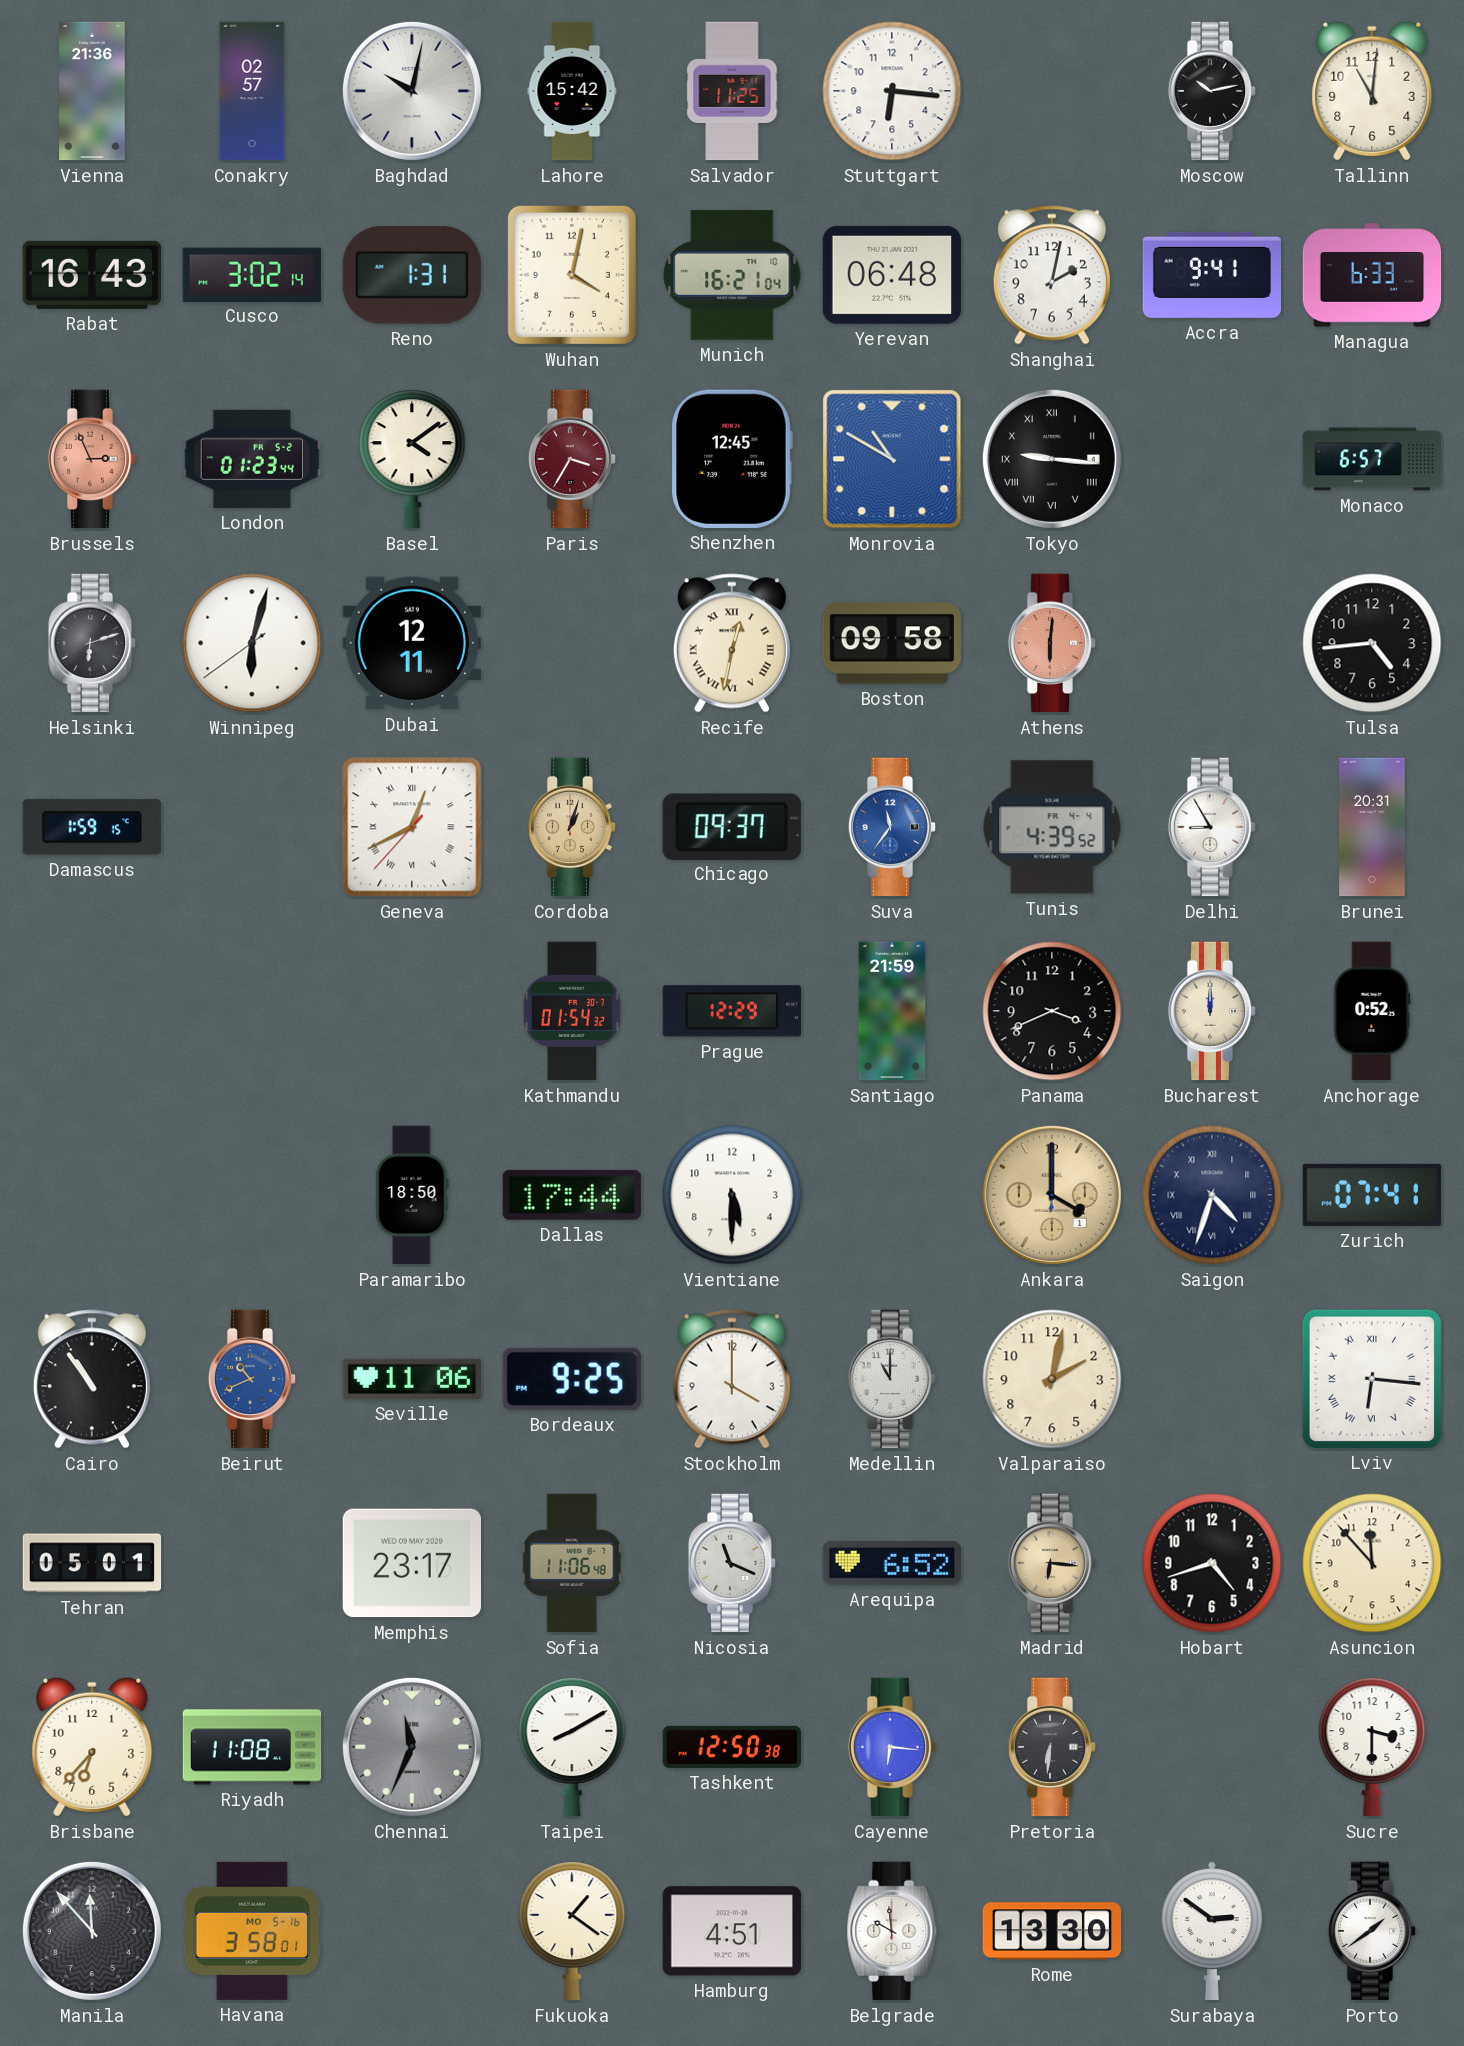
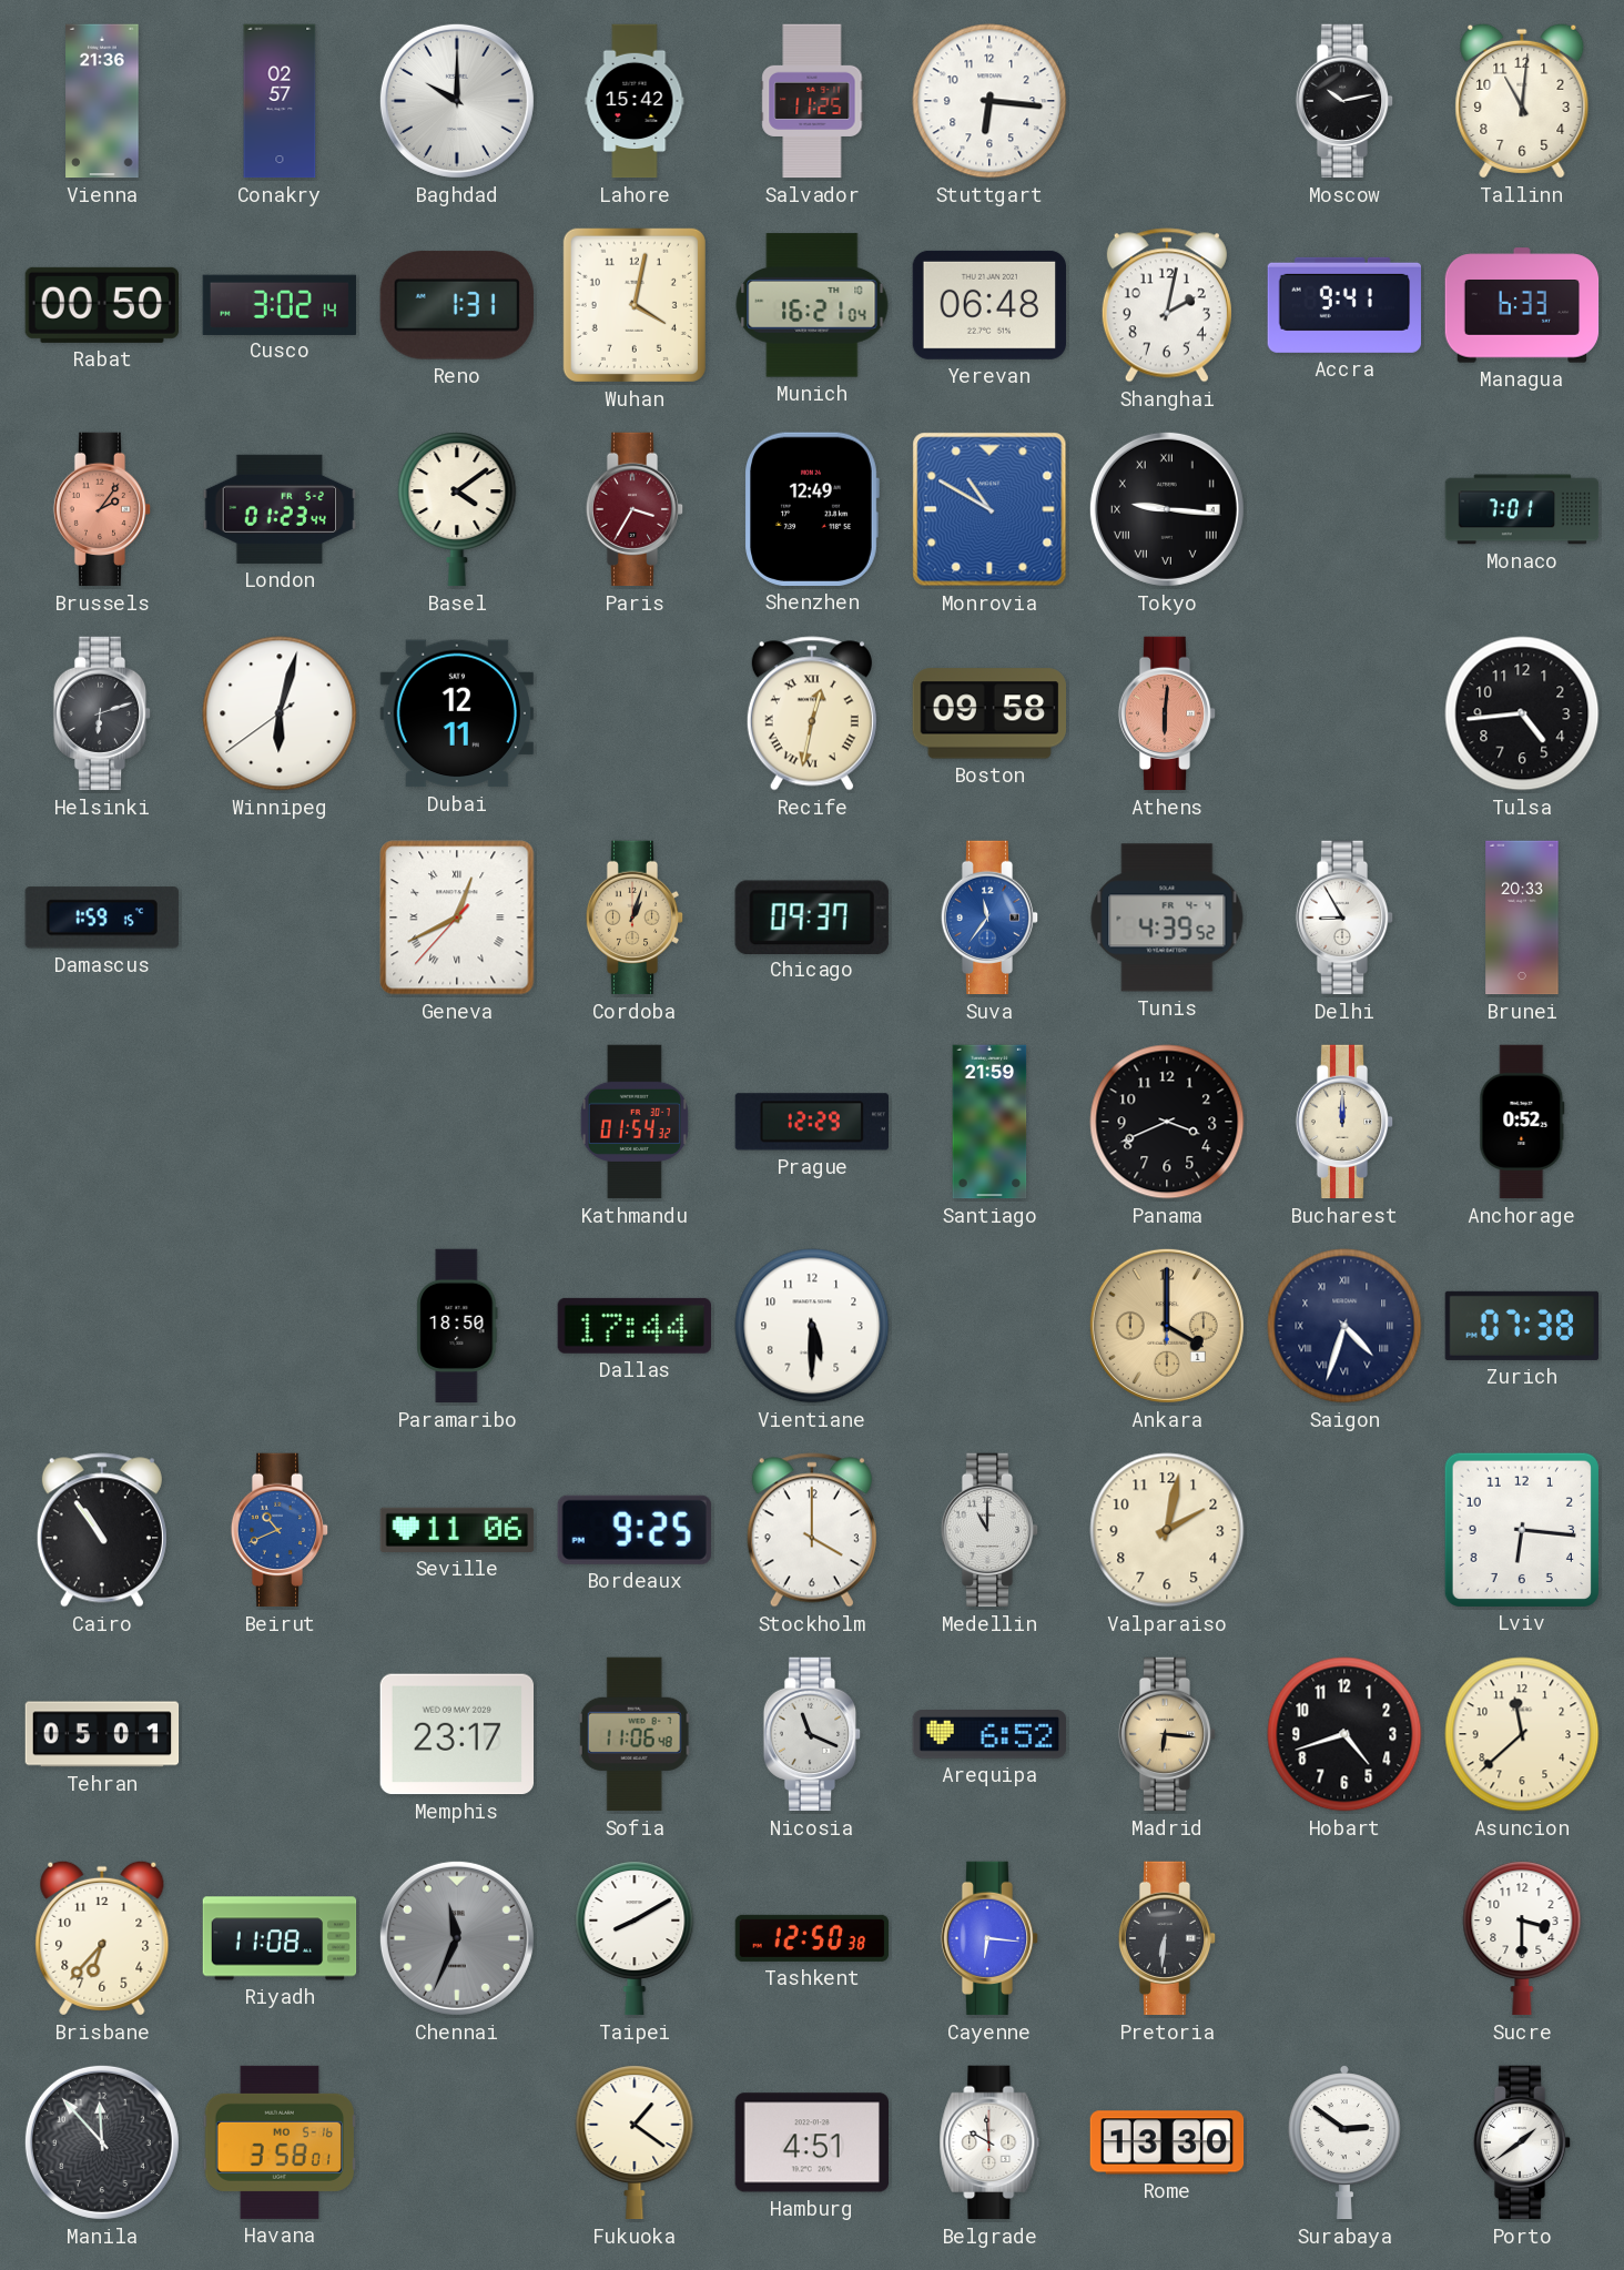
Baghdad: 10:02 -> 10:00
Rabat: 16:43 -> 00:50
Brussels: 2:56 -> 2:06
Shenzhen: 12:45 -> 12:49
Monaco: 6:57 -> 7:01
Brunei: 20:31 -> 20:33
Zurich: 07:41 -> 07:38
Lviv numerals: Roman -> Arabic
Asuncion: 11:53 -> 11:38
